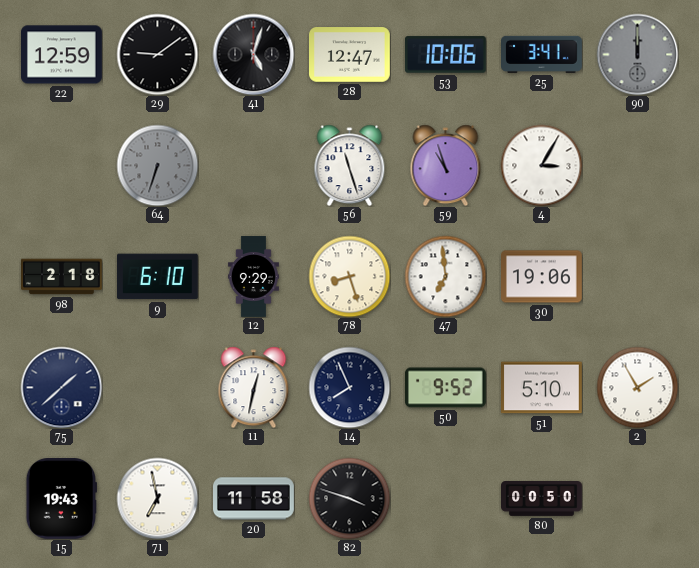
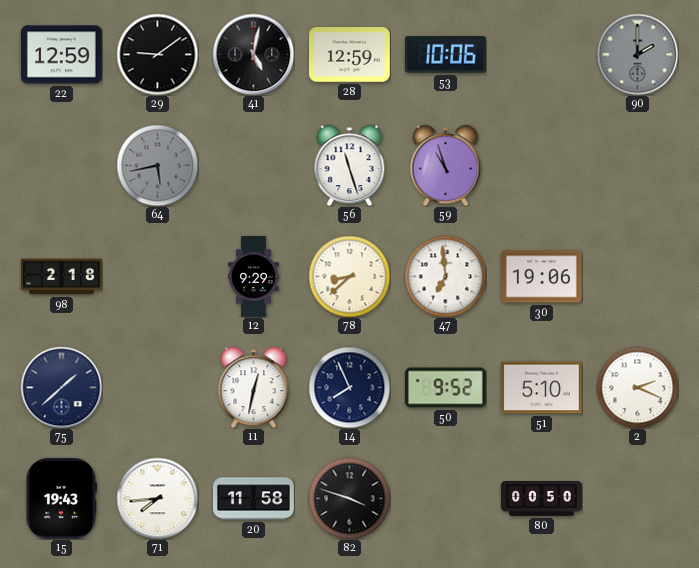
41: 5:03 -> 5:02
28: 12:47 -> 12:59
25: 3:41 -> none
90: 12:00 -> 2:00
64: 6:33 -> 5:43
4: 3:05 -> none
9: 6:10 -> none
78: 8:27 -> 8:38
2: 1:55 -> 2:19
71: 6:58 -> 7:44
